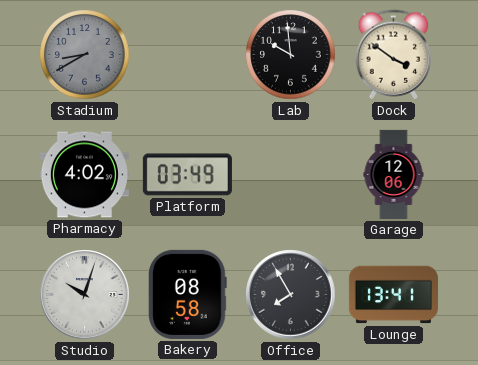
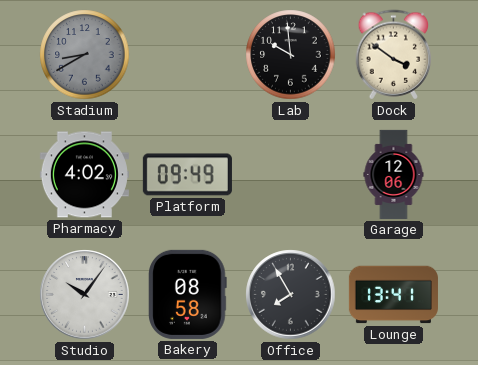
Platform: 03:49 -> 09:49
Studio: 10:03 -> 10:06
